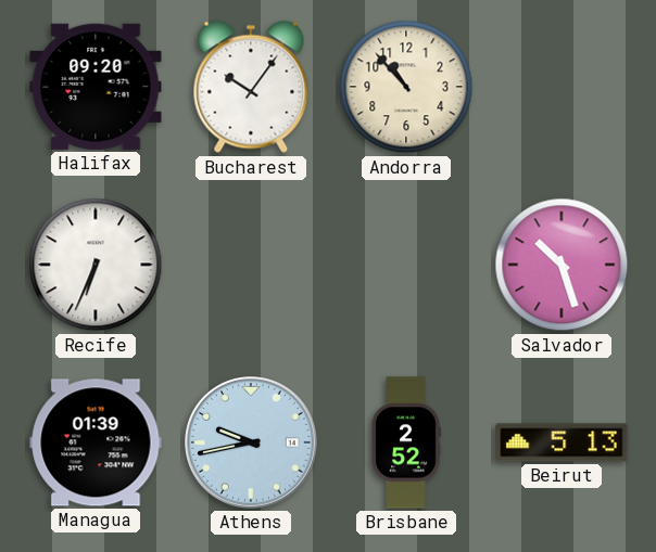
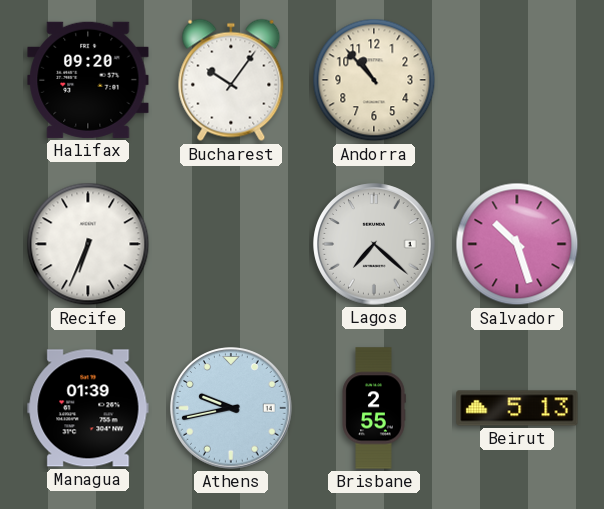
Lagos: none -> 7:22
Brisbane: 2:52 -> 2:55
